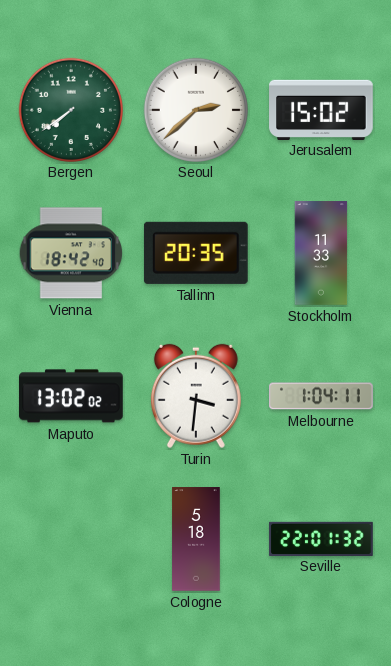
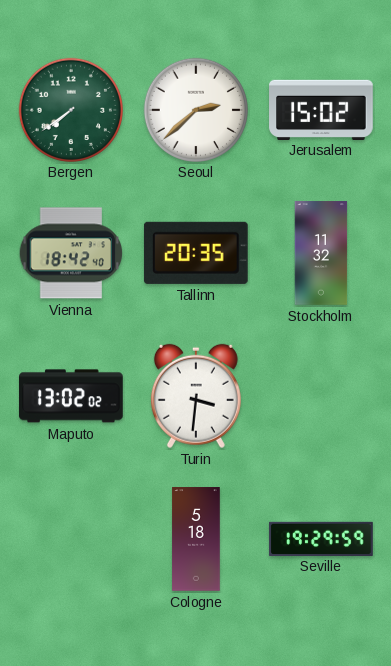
Stockholm: 11:33 -> 11:32
Melbourne: 1:04 -> none
Seville: 22:01 -> 19:29
